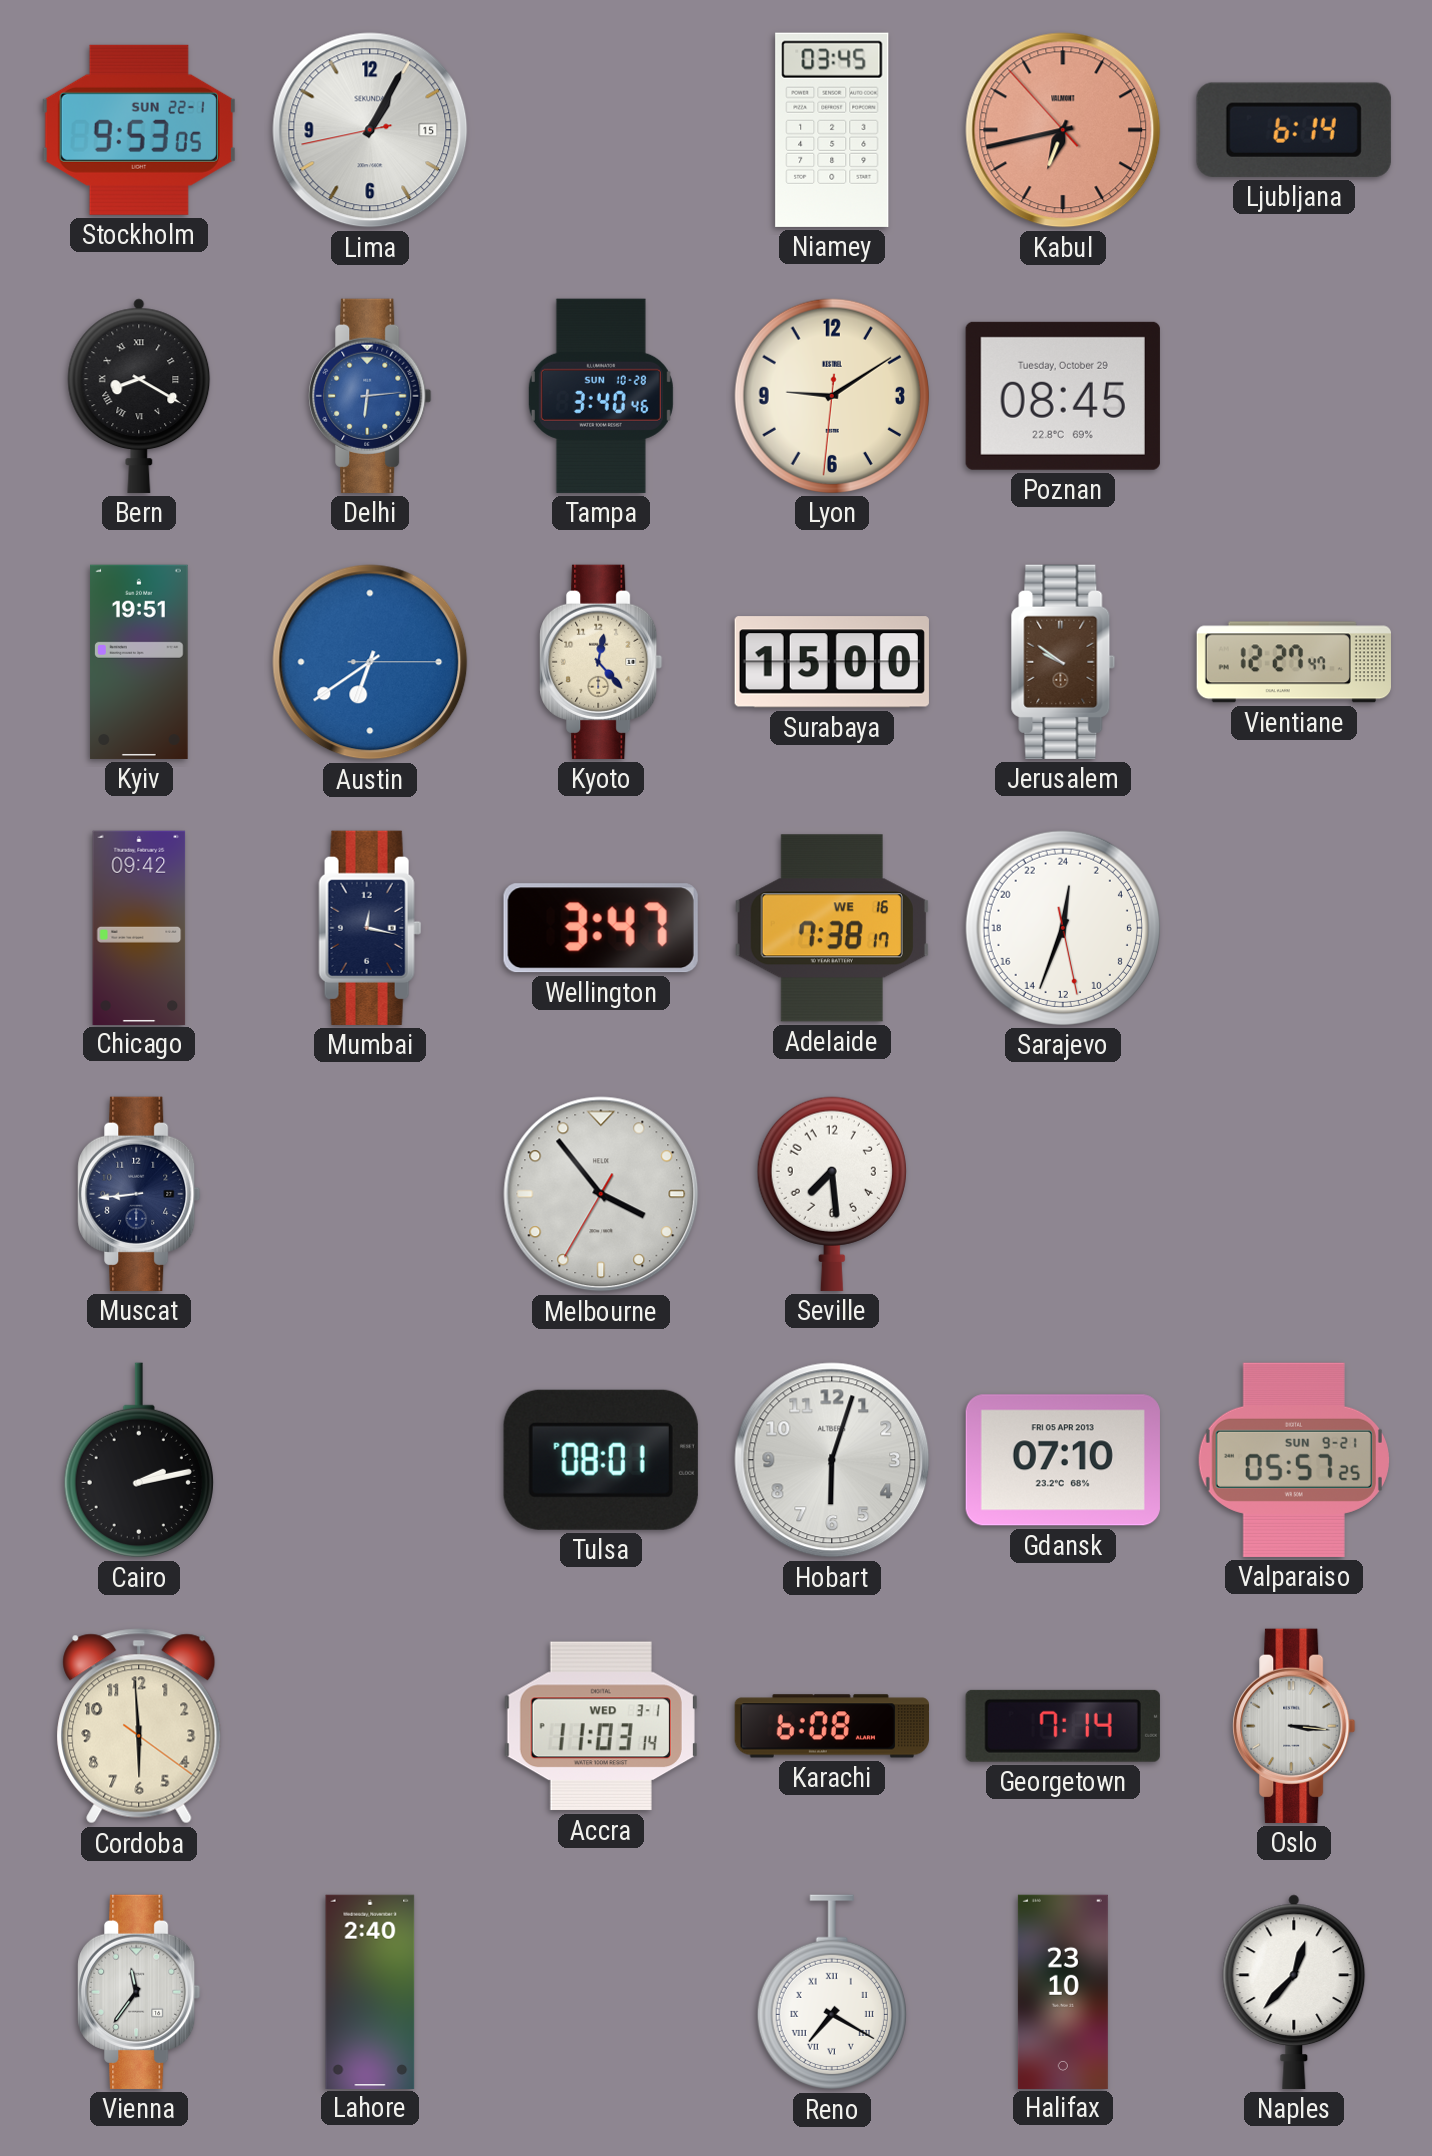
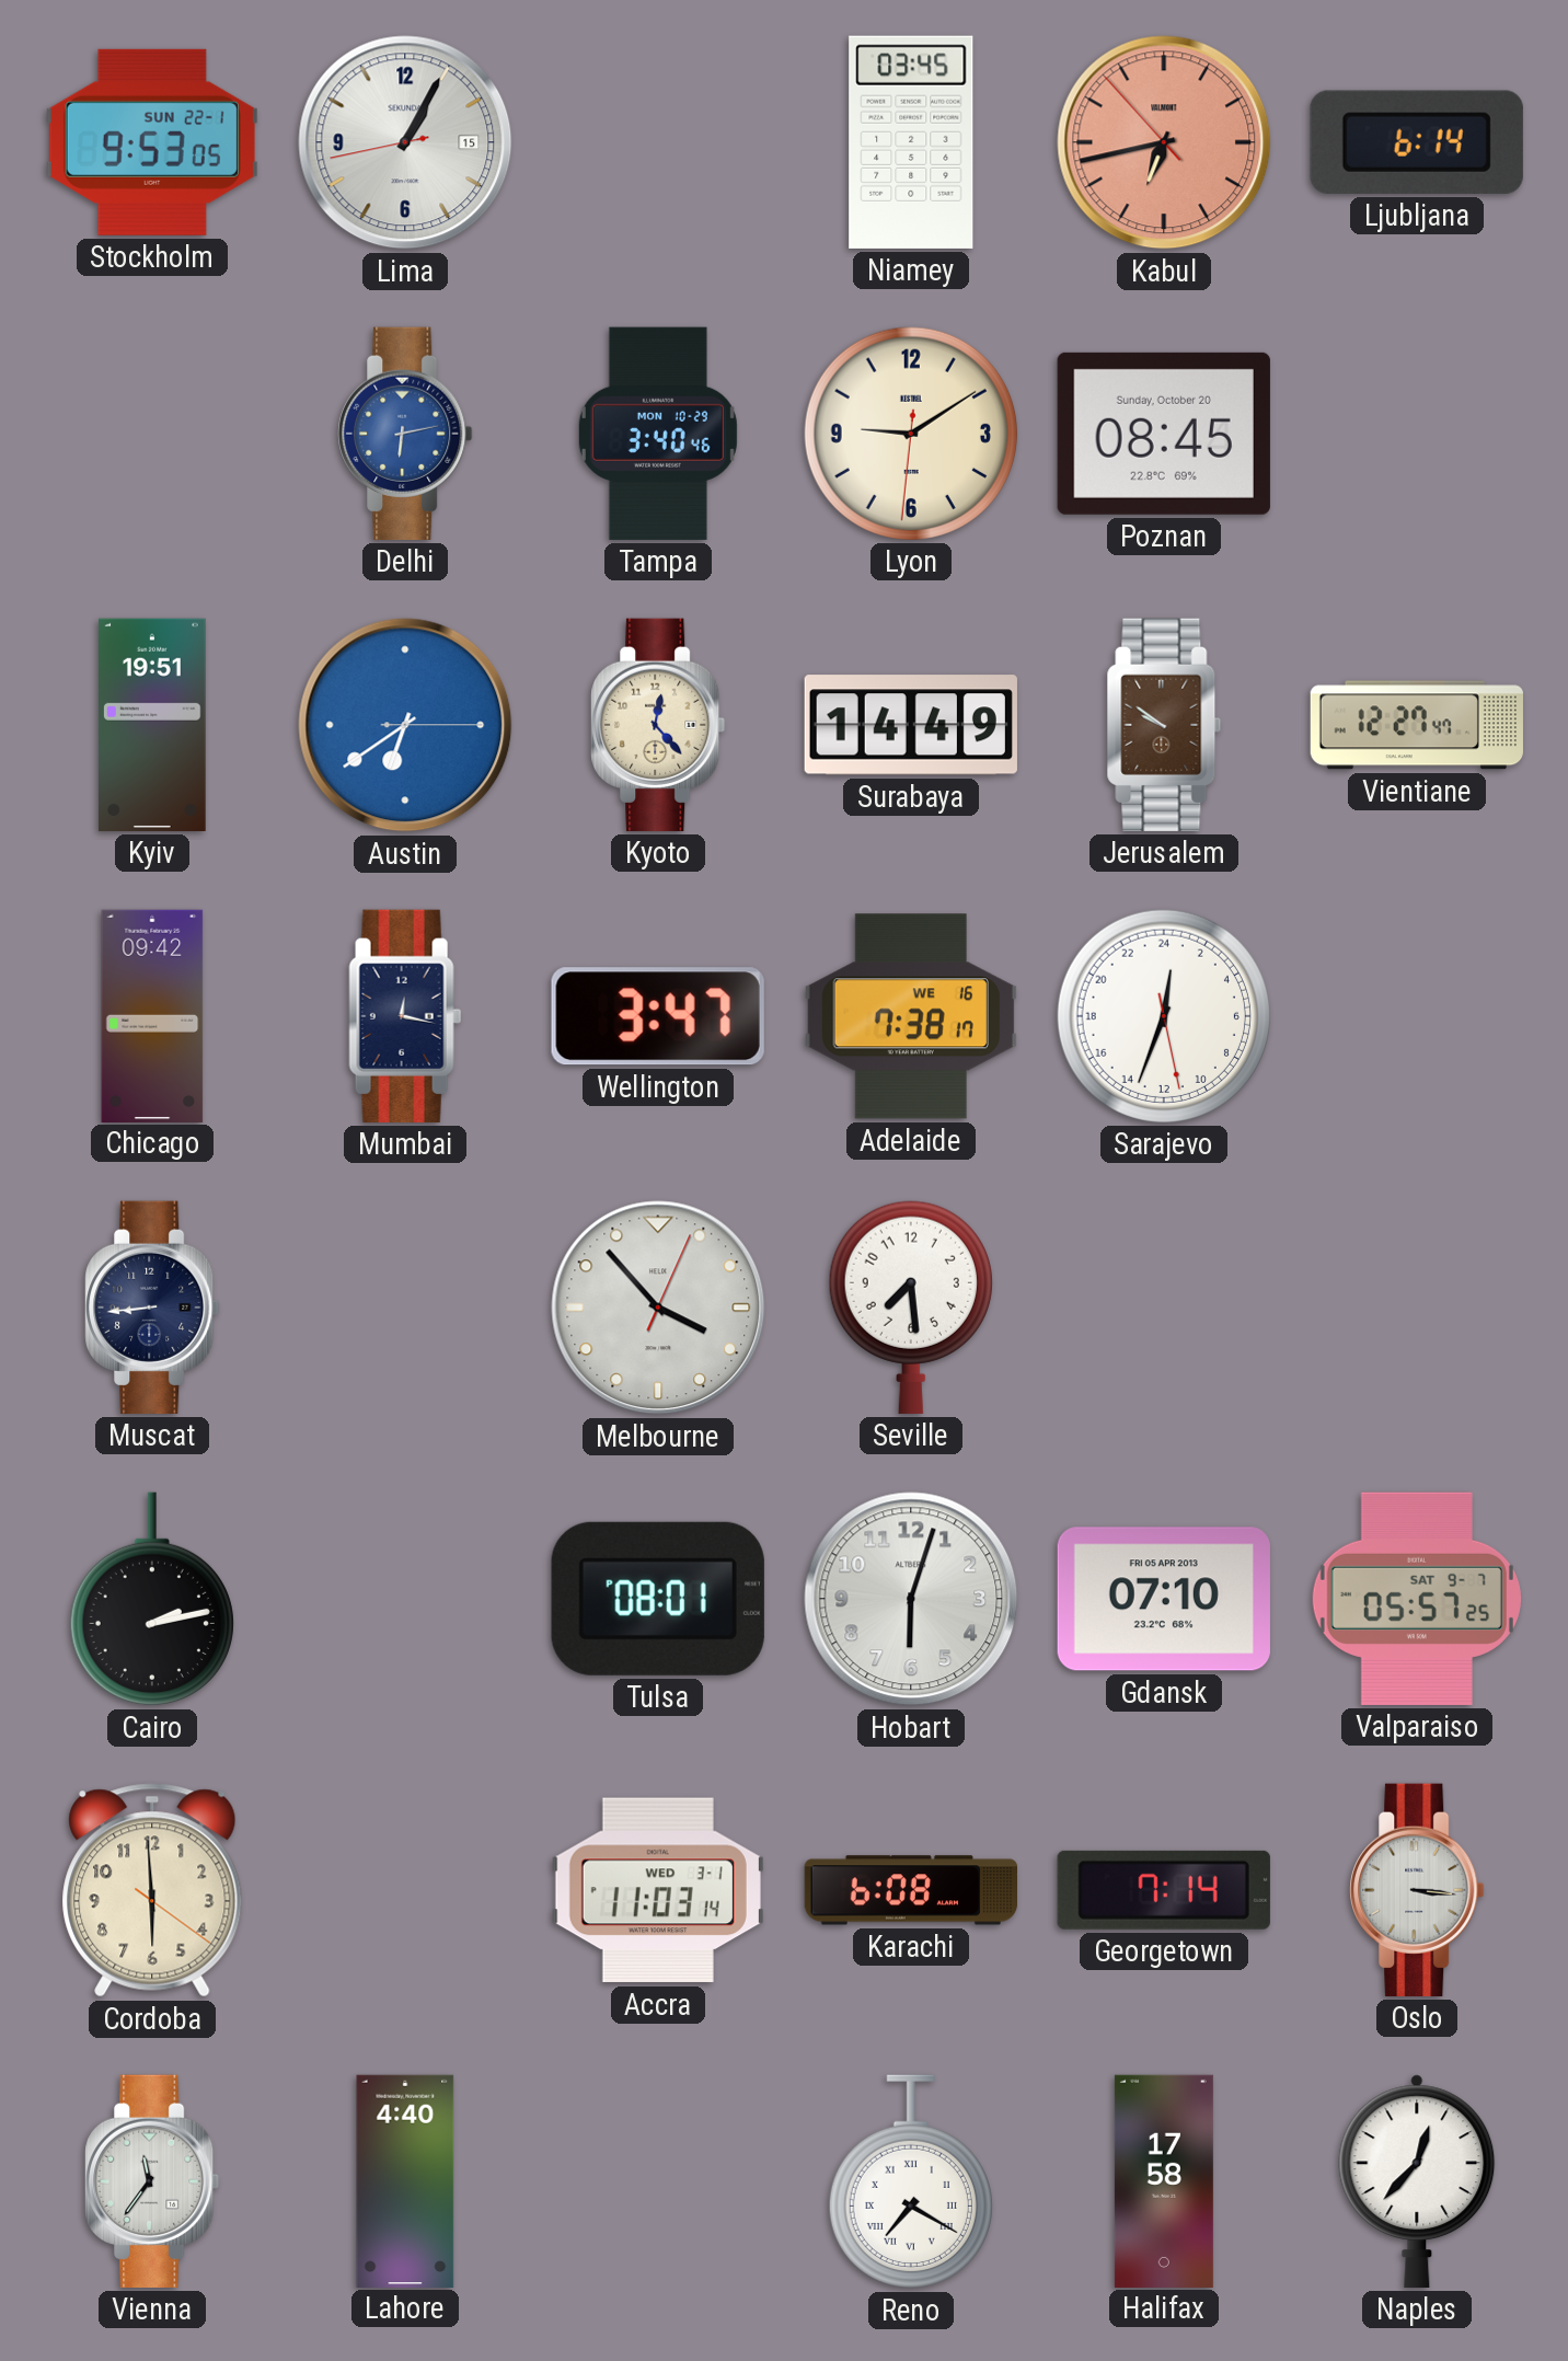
Bern: 8:20 -> none
Delhi: 6:14 -> 6:13
Tampa date: SUN 10-28 -> MON 10-29
Poznan date: Tuesday, October 29 -> Sunday, October 20
Surabaya: 15:00 -> 14:49
Melbourne: 3:53:35 -> 3:53:04
Valparaiso date: SUN 9-21 -> SAT 9-7
Lahore: 2:40 -> 4:40
Halifax: 23:10 -> 17:58
